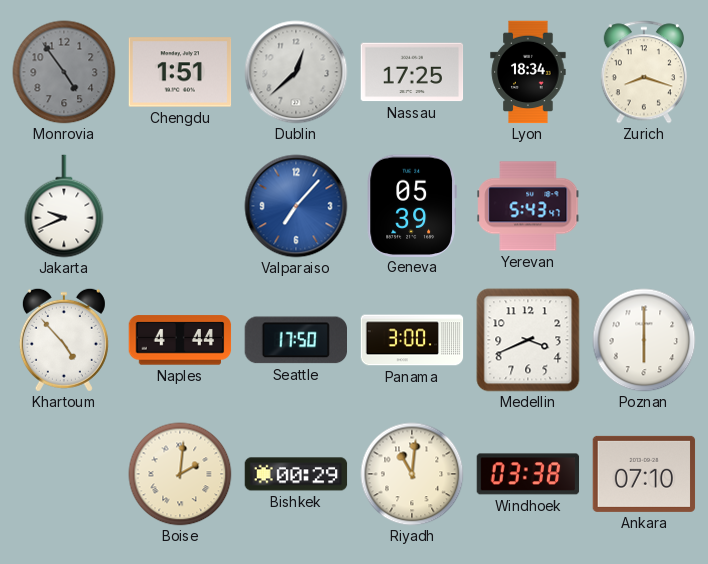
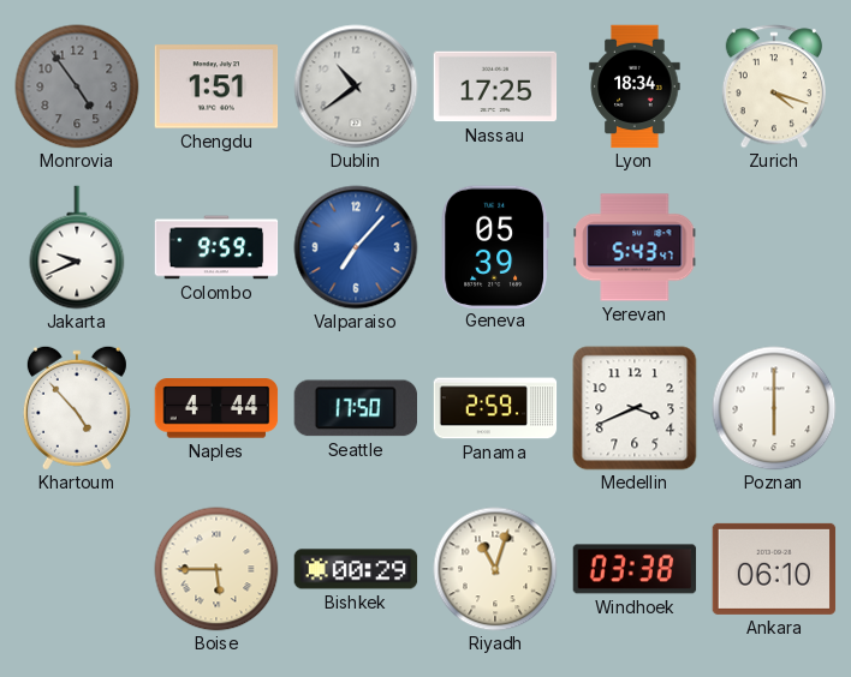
Dublin: 12:38 -> 10:39
Zurich: 8:18 -> 4:18
Colombo: none -> 9:59
Panama: 3:00 -> 2:59
Boise: 2:01 -> 5:45
Riyadh: 11:01 -> 11:03
Ankara: 07:10 -> 06:10
